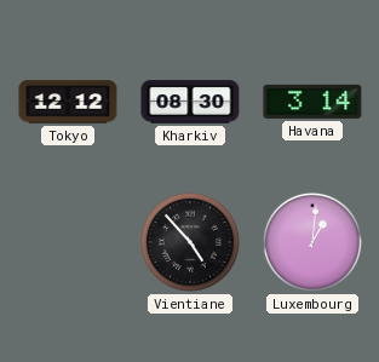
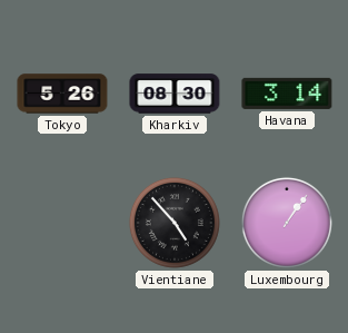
Tokyo: 12:12 -> 5:26
Luxembourg: 1:01 -> 1:06
